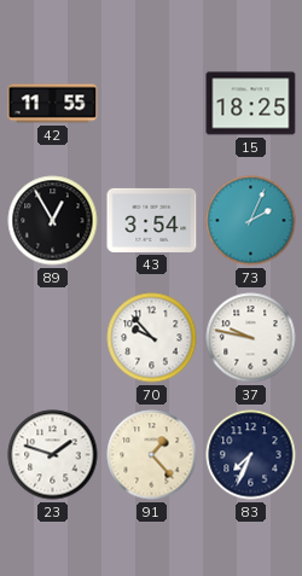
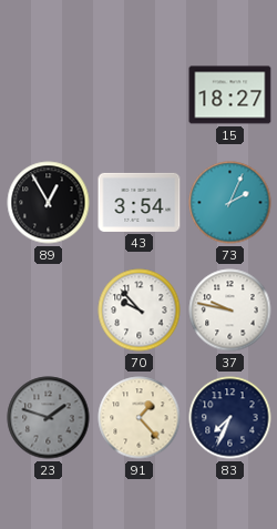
42: 11:55 -> none
15: 18:25 -> 18:27
23 dial: white -> grey
